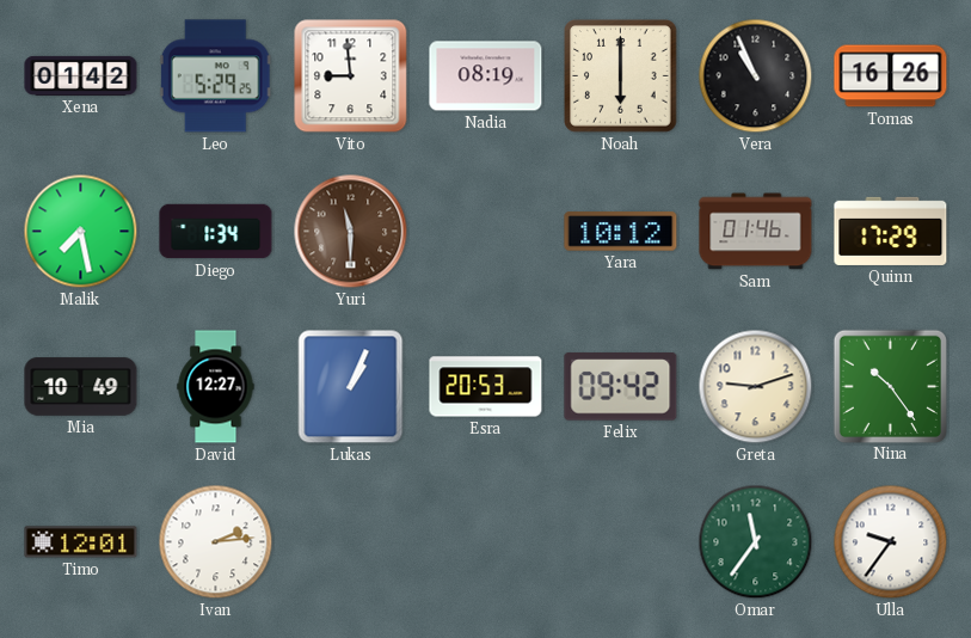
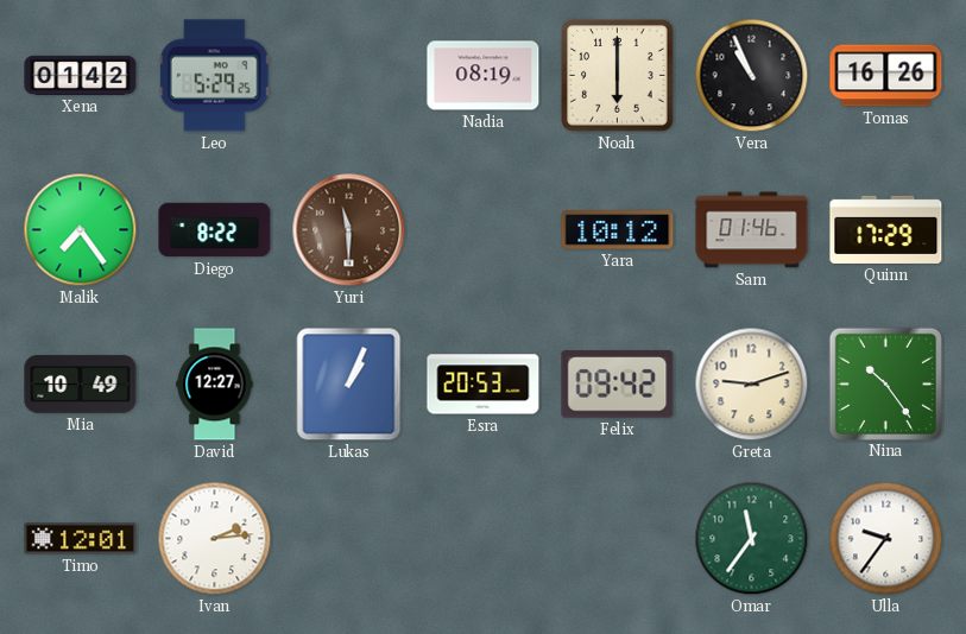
Vito: 8:59 -> none
Malik: 7:28 -> 7:24
Diego: 1:34 -> 8:22
